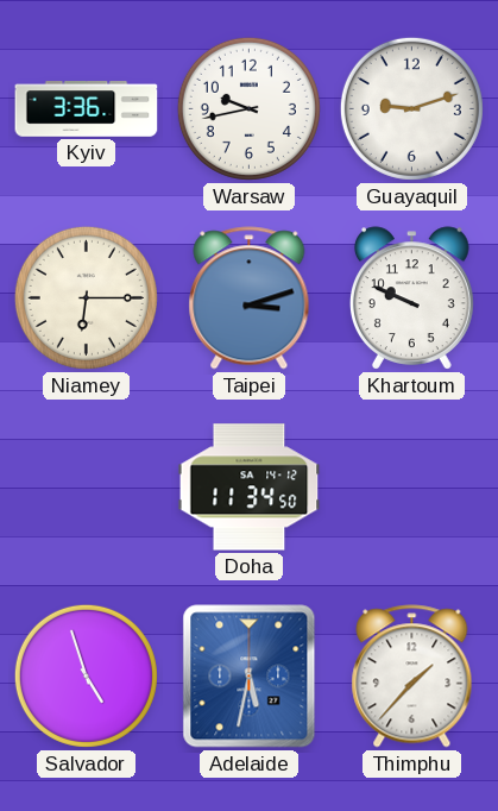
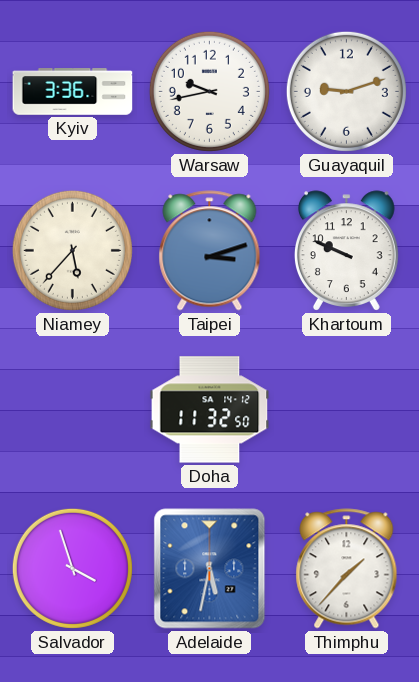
Niamey: 6:15 -> 5:37
Doha: 11:34 -> 11:32
Salvador: 4:57 -> 3:57
